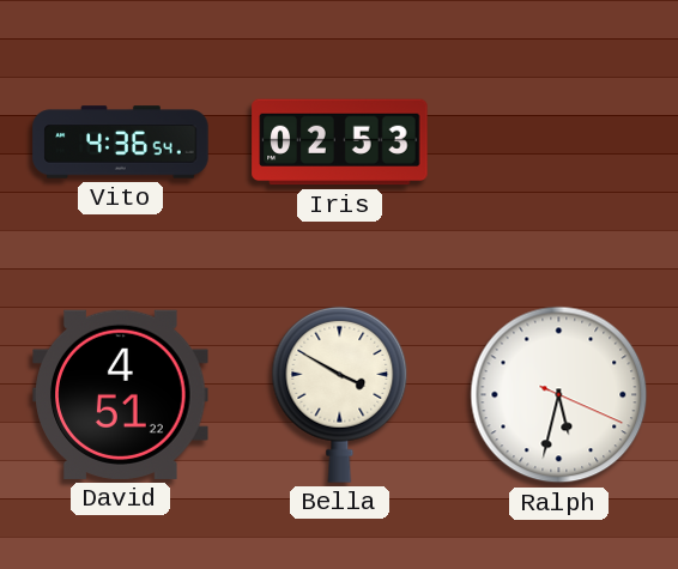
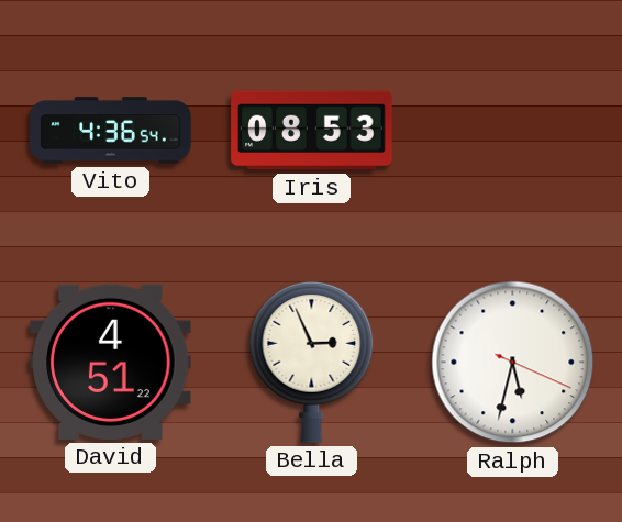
Iris: 02:53 -> 08:53
Bella: 3:50 -> 2:56
